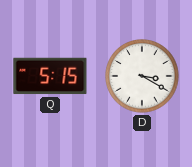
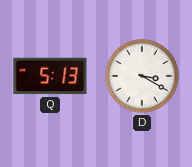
Q: 5:15 -> 5:13
